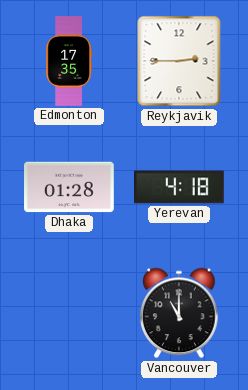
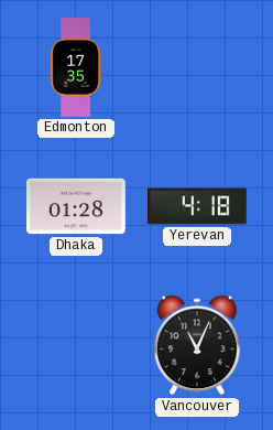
Reykjavik: 2:45 -> none
Vancouver: 11:00 -> 11:04
